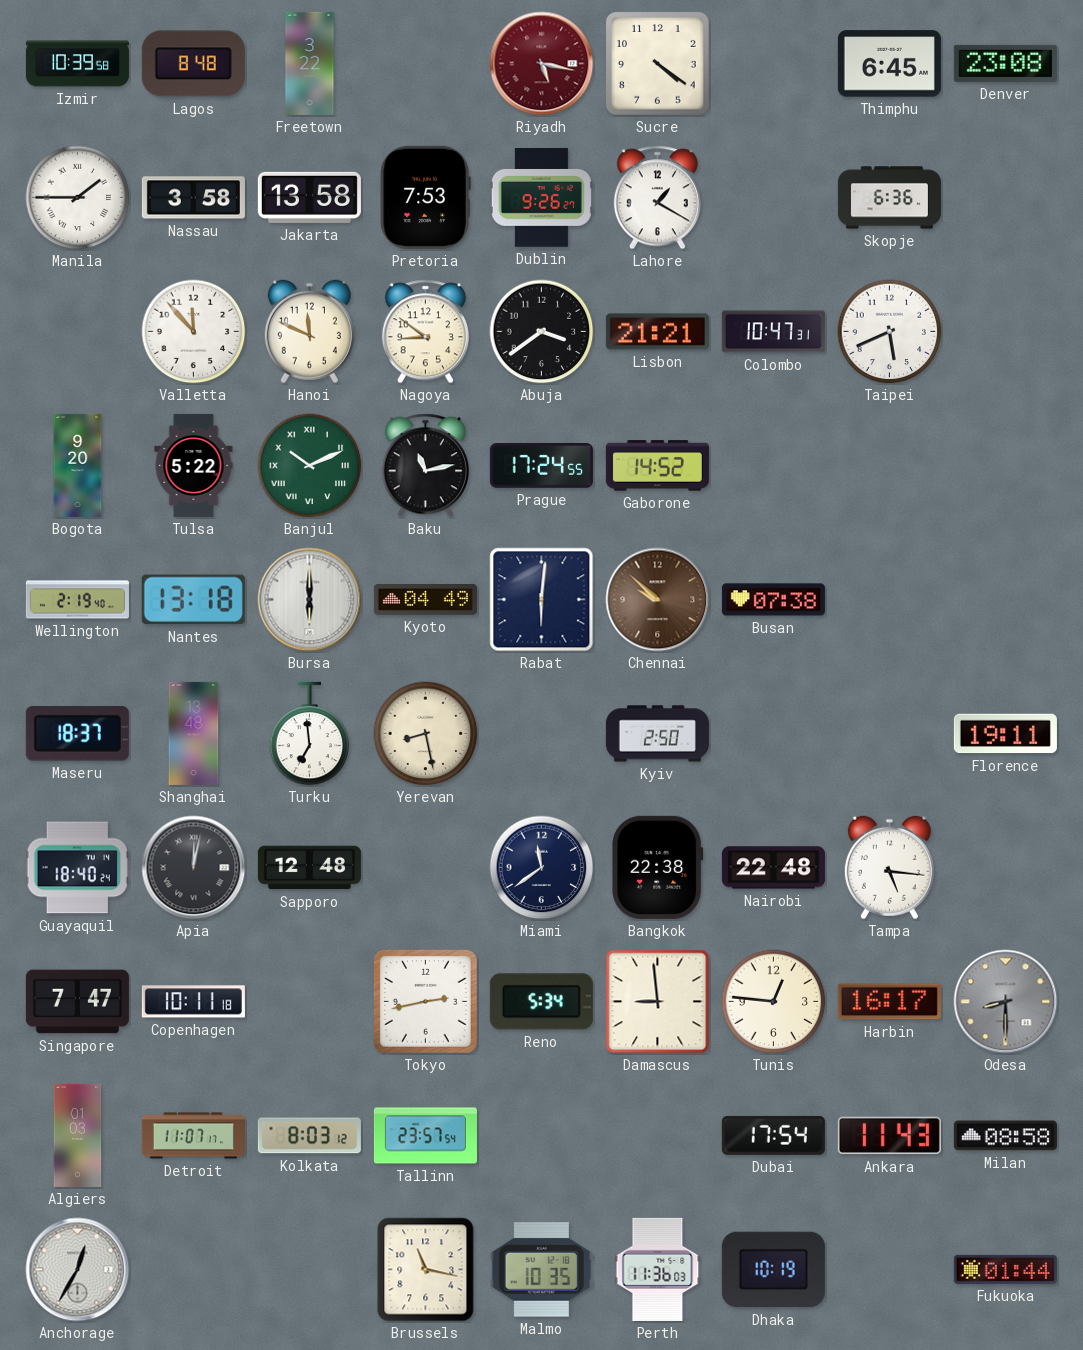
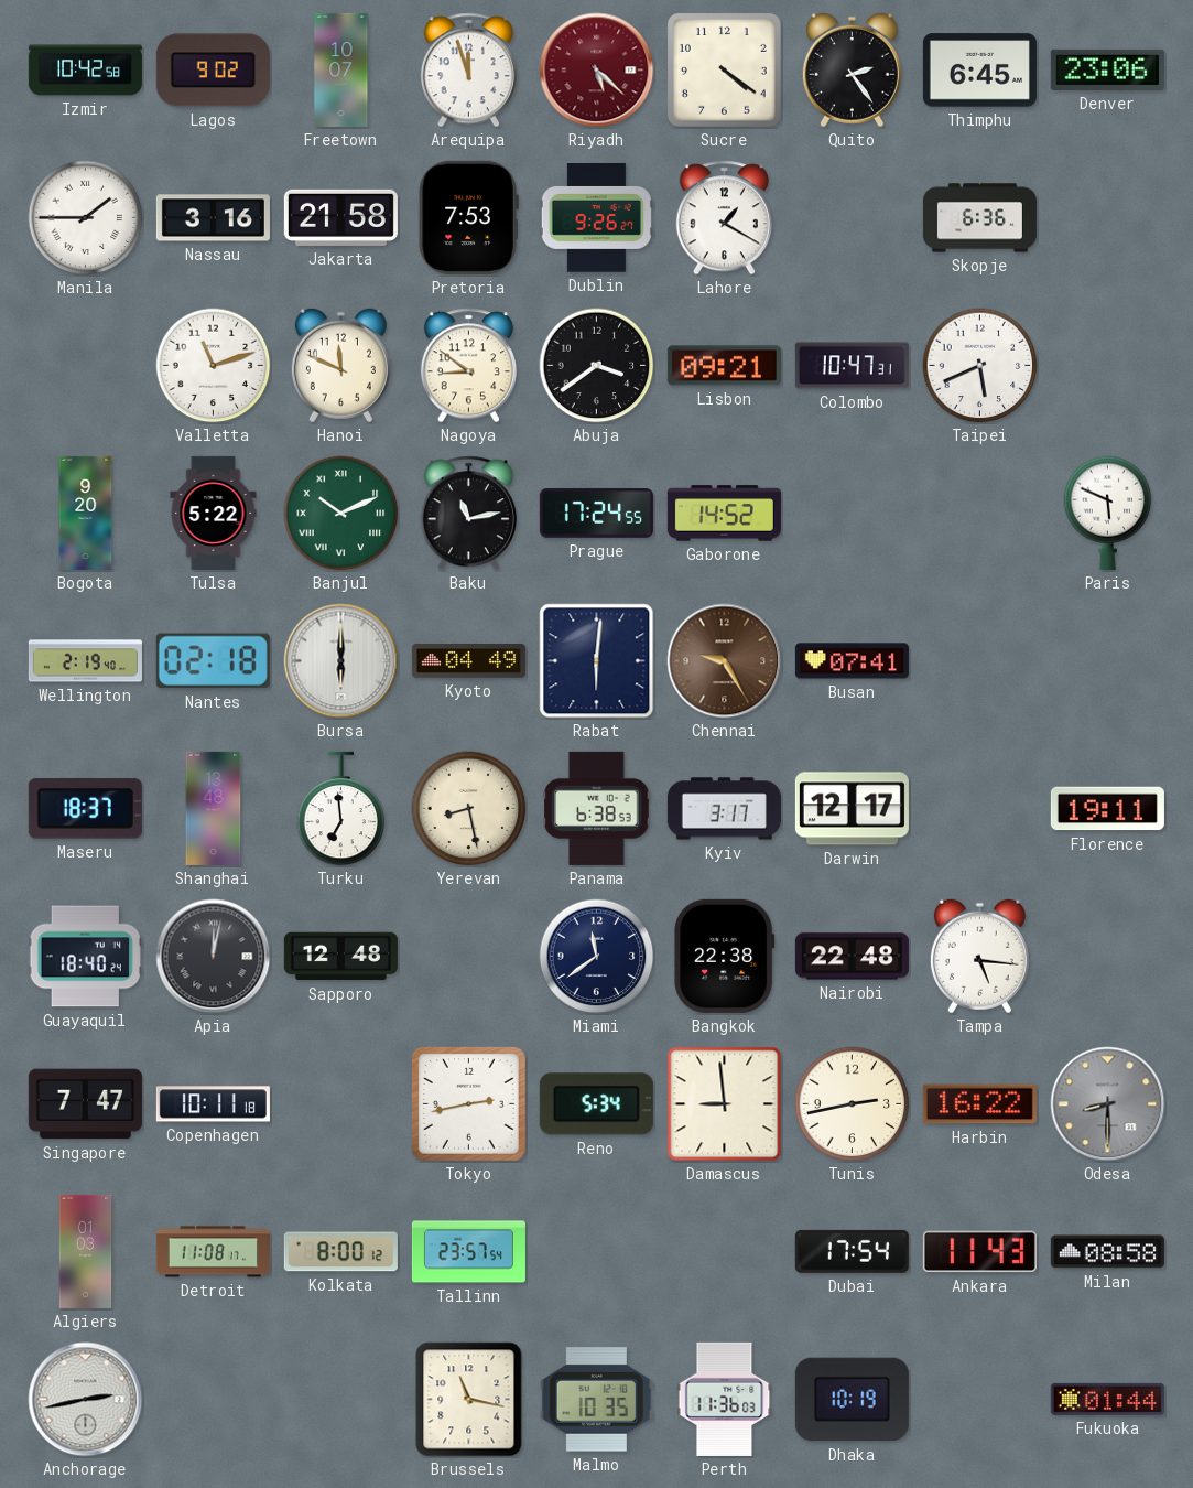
Izmir: 10:39 -> 10:42
Lagos: 8:48 -> 9:02
Freetown: 3:22 -> 10:07
Arequipa: none -> 11:57
Riyadh: 5:17 -> 5:22
Quito: none -> 2:24
Denver: 23:08 -> 23:06
Nassau: 3:58 -> 3:16
Jakarta: 13:58 -> 21:58
Valletta: 11:53 -> 11:12
Lisbon: 21:21 -> 09:21
Paris: none -> 5:49
Nantes: 13:18 -> 02:18
Chennai: 9:52 -> 9:25
Busan: 07:38 -> 07:41
Panama: none -> 6:38
Kyiv: 2:50 -> 3:17
Darwin: none -> 12:17
Tunis: 12:46 -> 2:43
Harbin: 16:17 -> 16:22
Detroit: 11:07 -> 11:08
Kolkata: 8:03 -> 8:00
Anchorage: 12:35 -> 2:43
